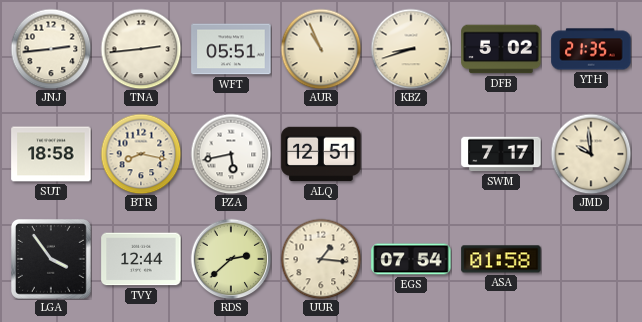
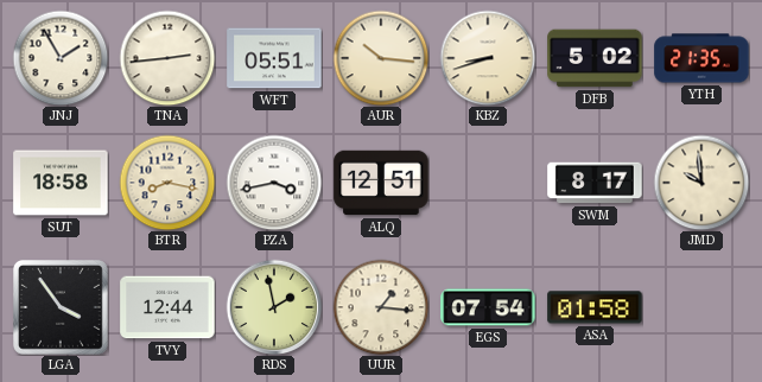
JNJ: 2:44 -> 1:55
AUR: 10:56 -> 10:16
PZA: 5:43 -> 3:43
SWM: 7:17 -> 8:17
RDS: 2:38 -> 1:58
